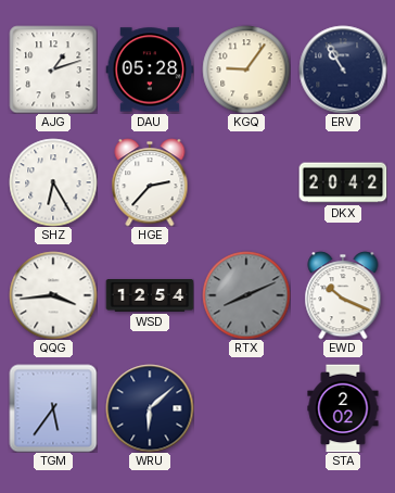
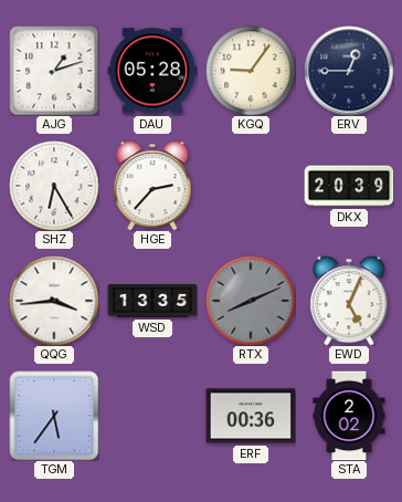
ERV: 10:55 -> 12:45
DKX: 20:42 -> 20:39
WSD: 12:54 -> 13:35
EWD: 10:19 -> 5:04
WRU: 6:08 -> none
ERF: none -> 00:36
